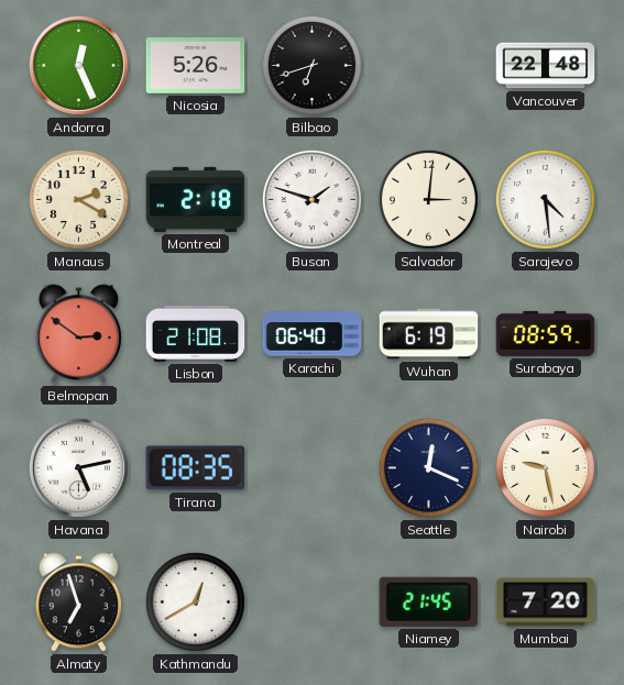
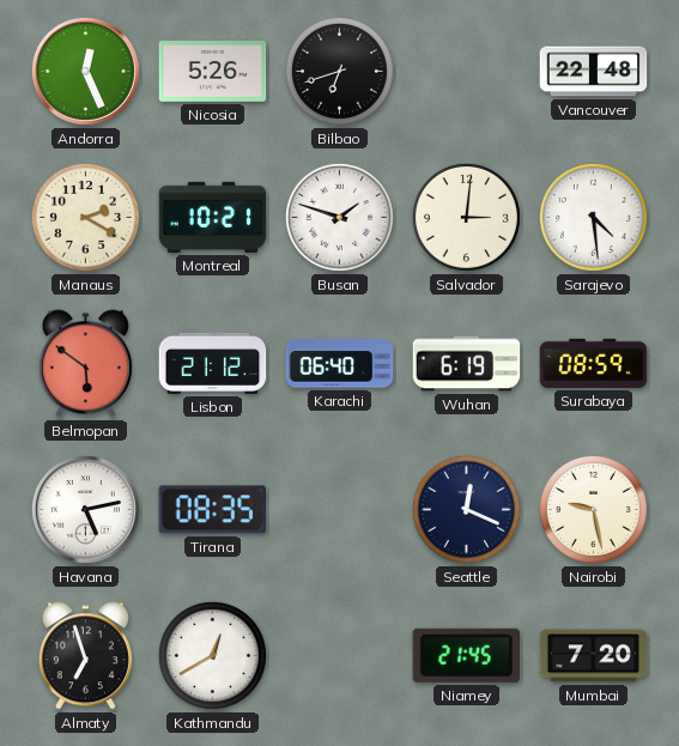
Montreal: 2:18 -> 10:21
Belmopan: 2:51 -> 5:51
Lisbon: 21:08 -> 21:12
